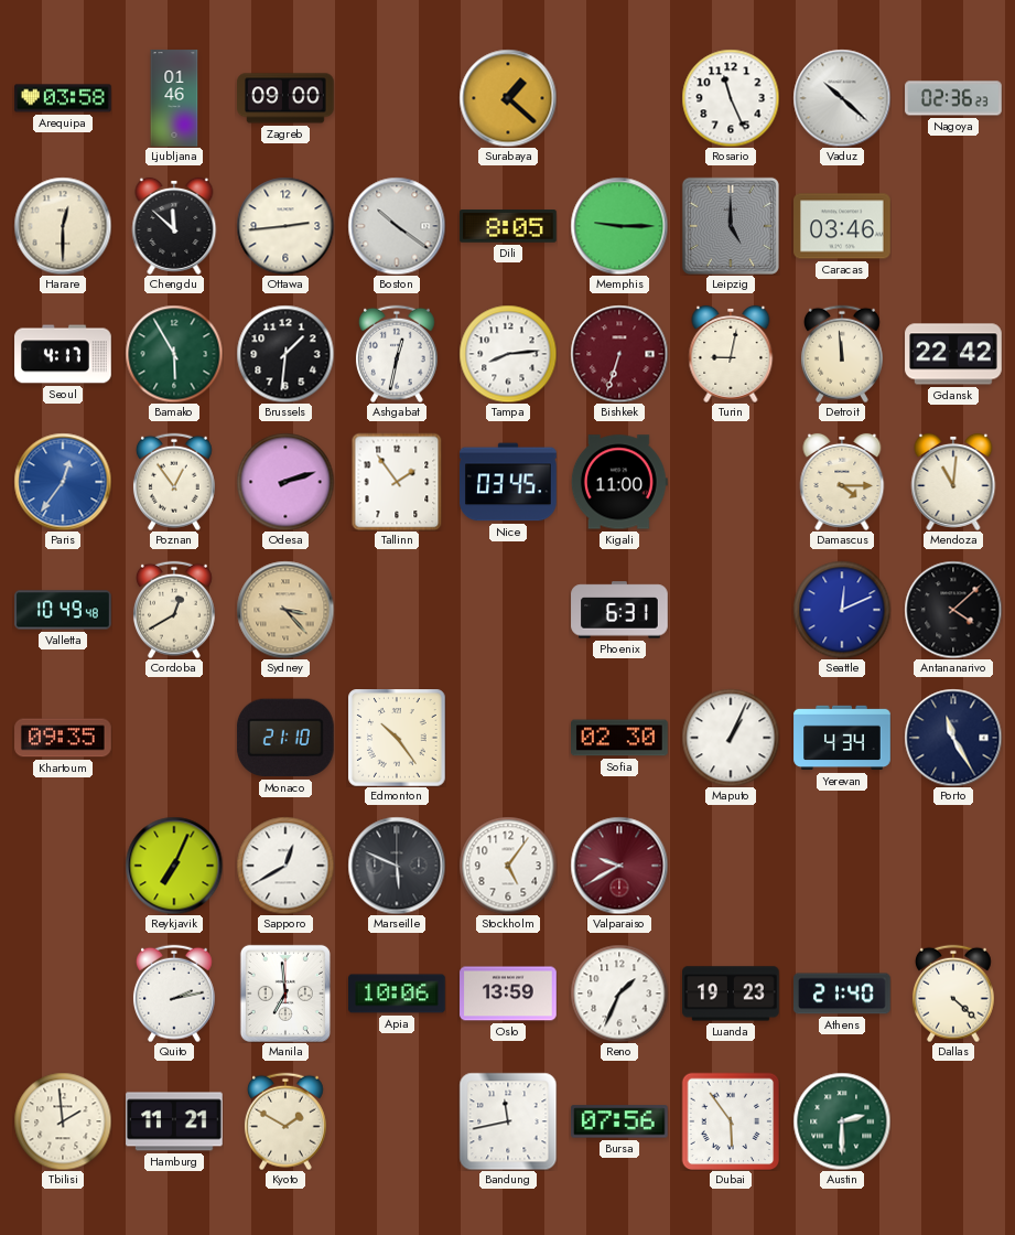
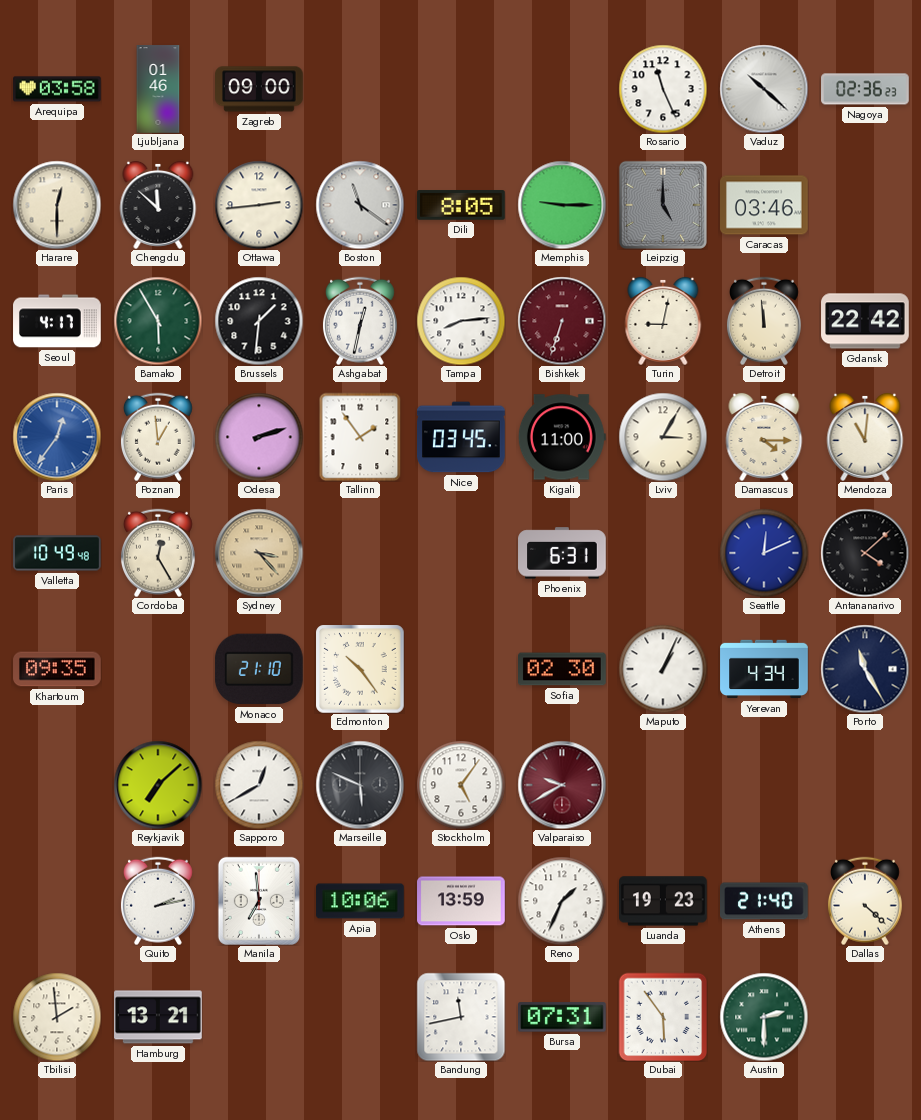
Surabaya: 1:22 -> none
Boston: 10:21 -> 11:21
Poznan: 12:54 -> 12:59
Lviv: none -> 3:05
Cordoba: 12:40 -> 12:25
Reykjavik: 7:04 -> 7:08
Hamburg: 11:21 -> 13:21
Kyoto: 1:50 -> none
Bursa: 07:56 -> 07:31
